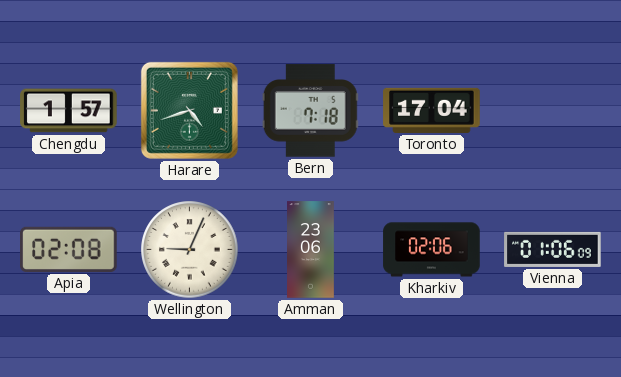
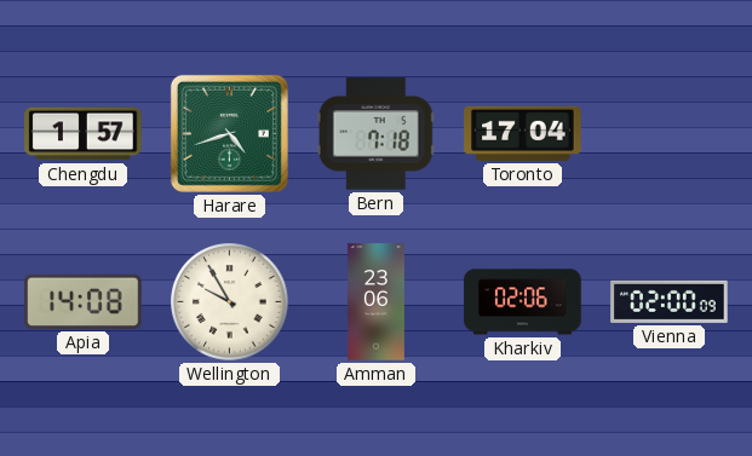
Apia: 02:08 -> 14:08
Wellington: 9:04 -> 9:55
Vienna: 01:06 -> 02:00
